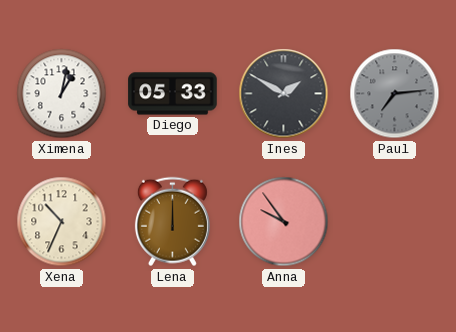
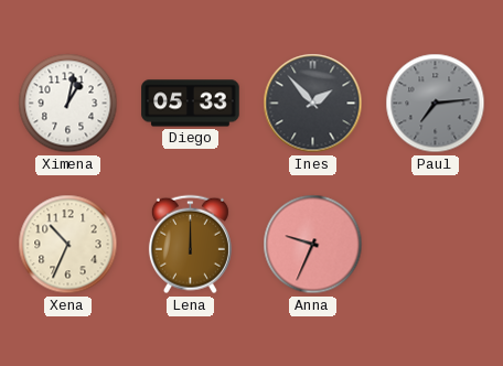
Ines: 1:50 -> 1:53
Anna: 9:54 -> 9:34
